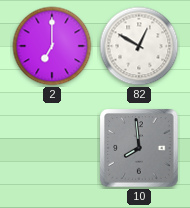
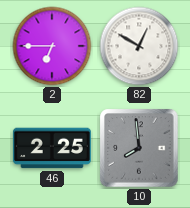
2: 7:00 -> 6:45
46: none -> 2:25
